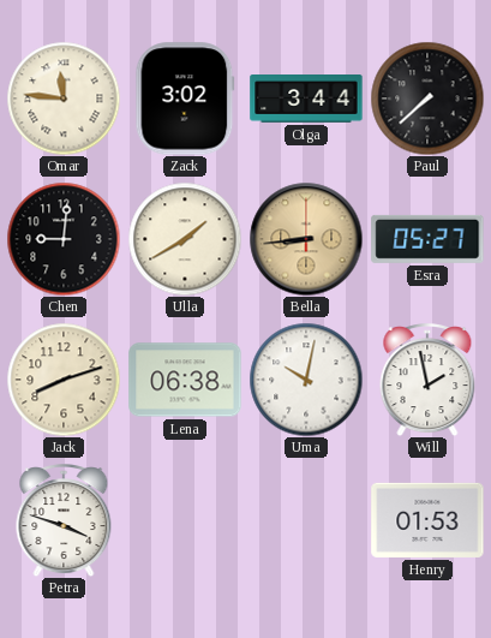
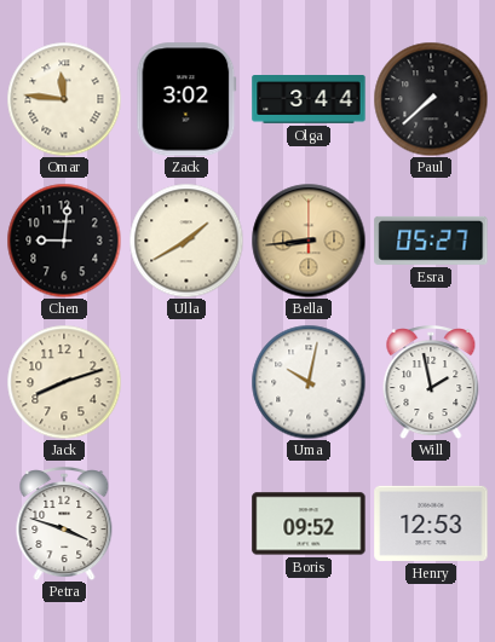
Lena: 06:38 -> none
Boris: none -> 09:52
Henry: 01:53 -> 12:53
